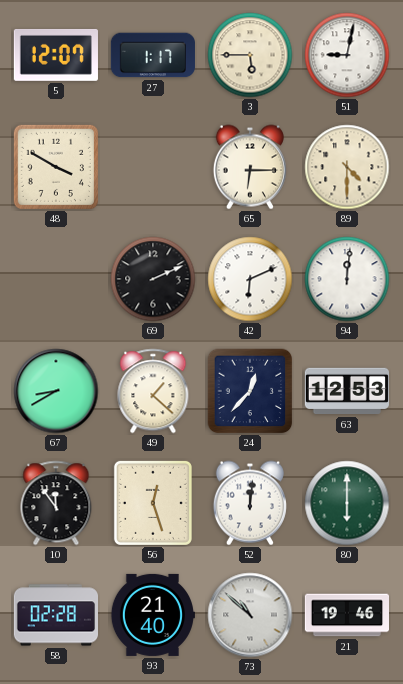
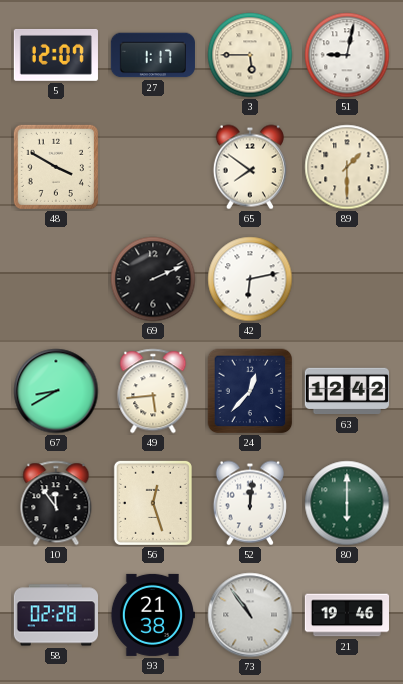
65: 6:15 -> 7:51
89: 4:30 -> 1:30
42: 6:11 -> 6:13
94: 12:01 -> none
49: 1:22 -> 5:44
63: 12:53 -> 12:42
93: 21:40 -> 21:38
73: 10:52 -> 10:54
